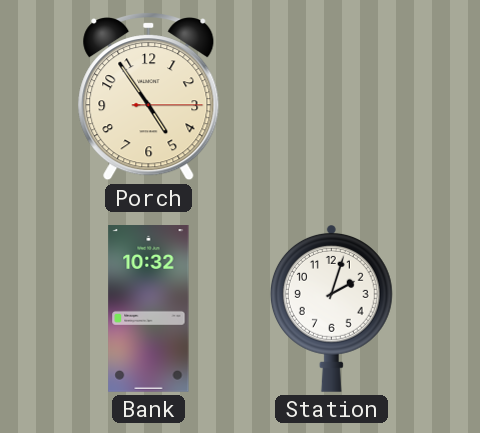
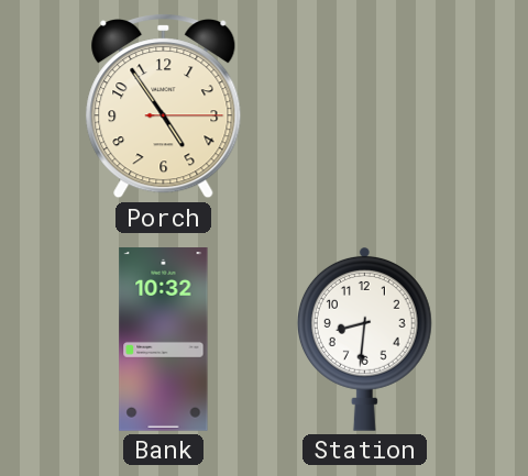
Station: 2:03 -> 8:31
